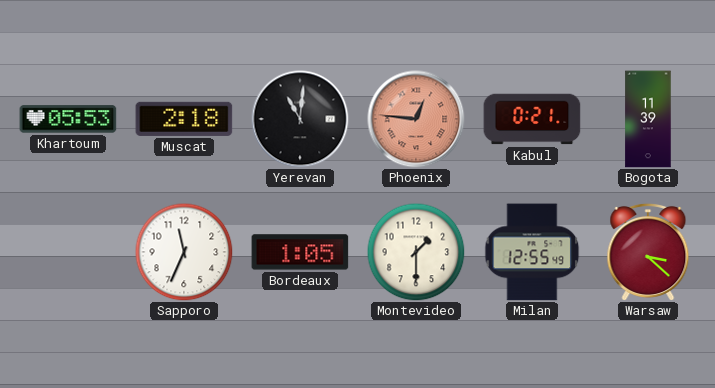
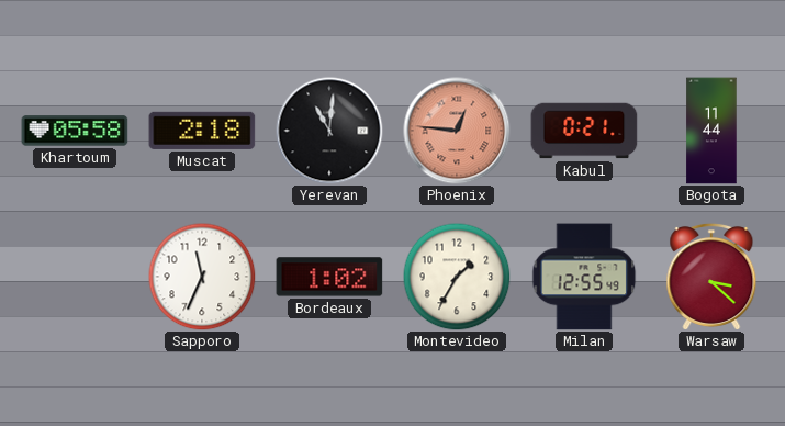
Khartoum: 05:53 -> 05:58
Bogota: 11:39 -> 11:44
Bordeaux: 1:05 -> 1:02
Montevideo: 1:30 -> 1:35
